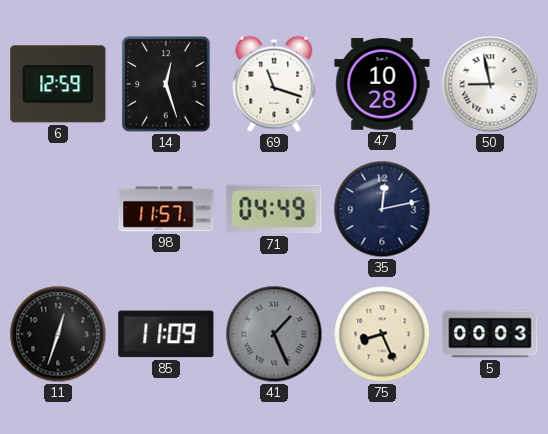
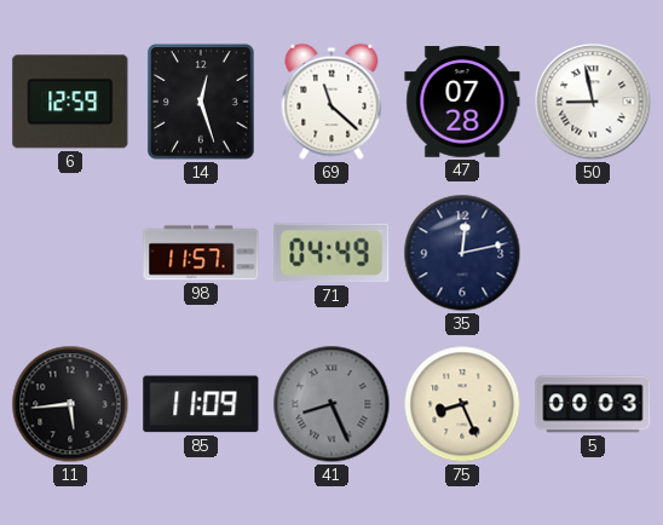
69: 11:18 -> 11:22
47: 10:28 -> 07:28
11: 12:33 -> 5:44
41: 1:26 -> 8:26
